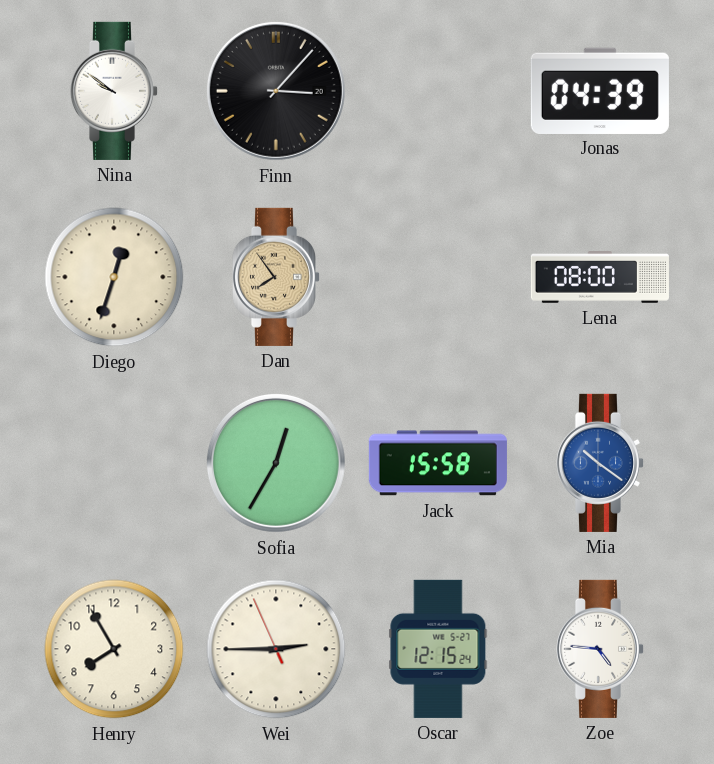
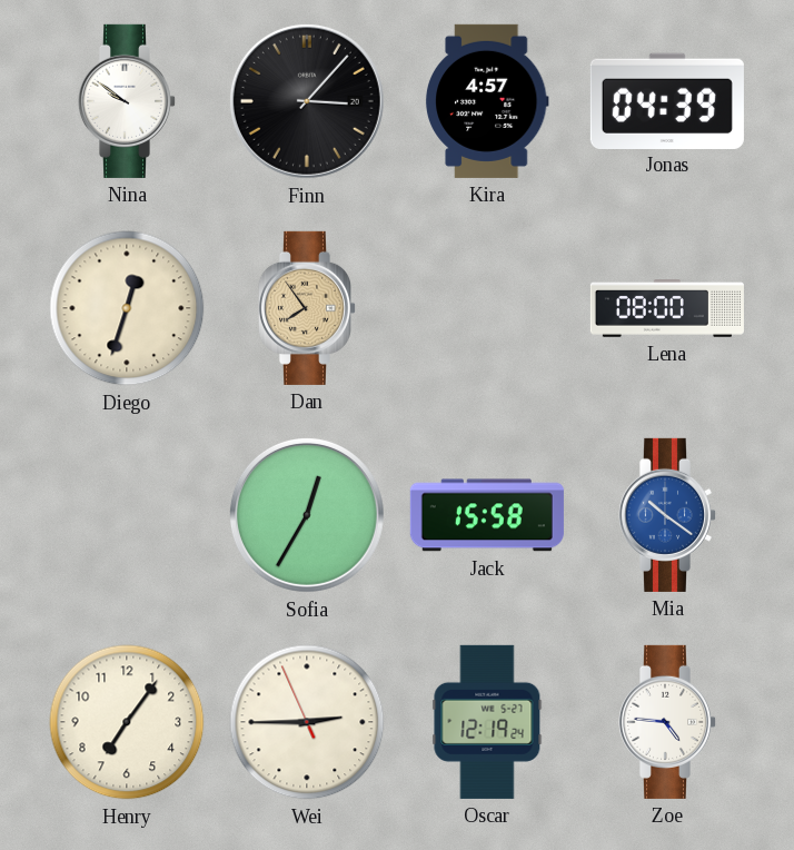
Kira: none -> 4:57
Henry: 7:55 -> 7:06
Oscar: 12:15 -> 12:19
